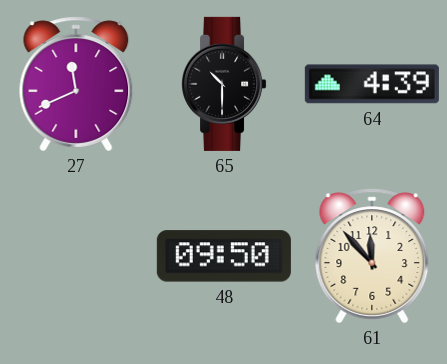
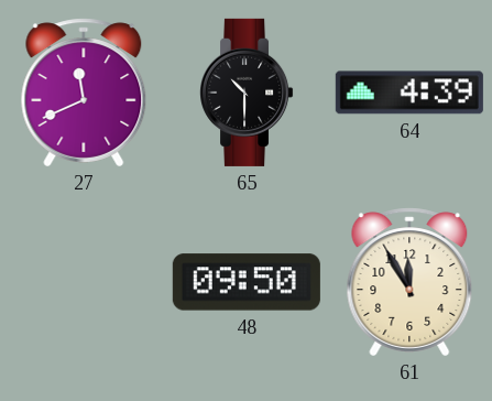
61: 11:53 -> 11:55
